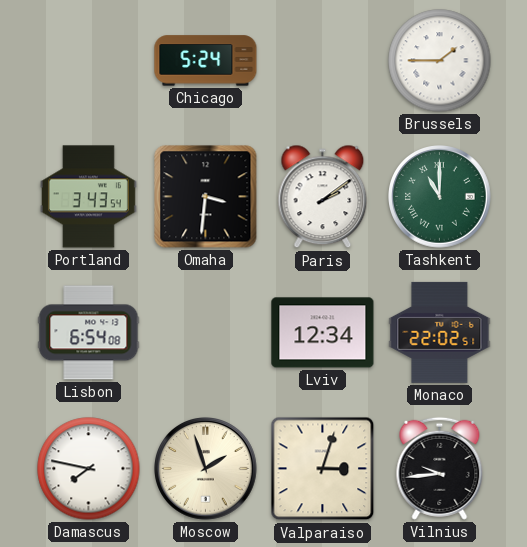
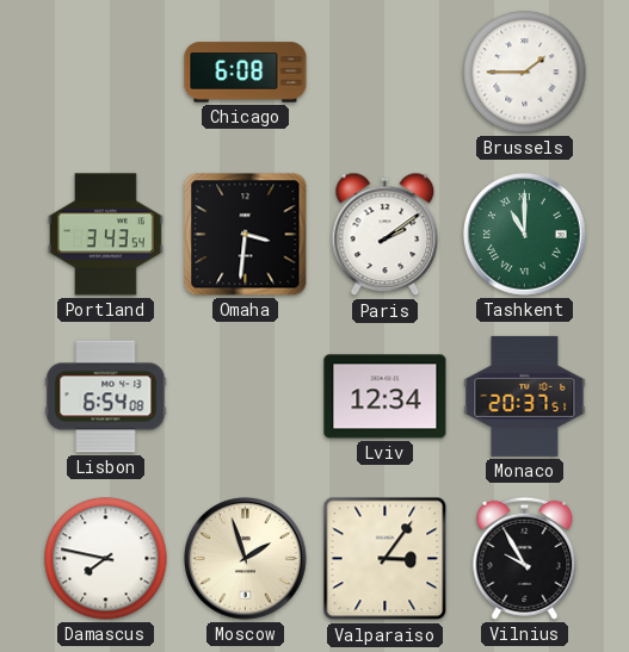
Chicago: 5:24 -> 6:08
Monaco: 22:02 -> 20:37
Valparaiso: 3:03 -> 3:06
Vilnius: 9:44 -> 9:55
